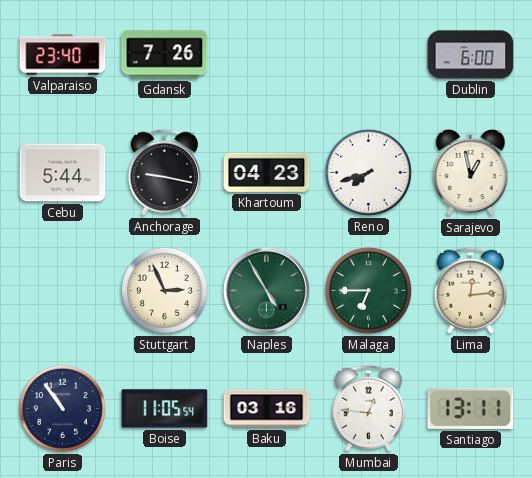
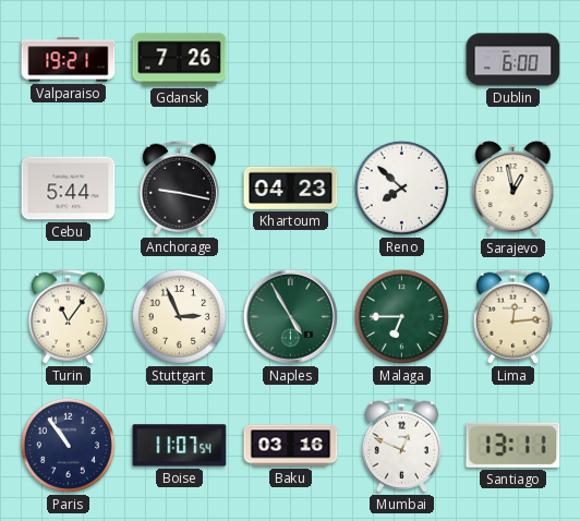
Valparaiso: 23:40 -> 19:21
Reno: 7:42 -> 7:52
Turin: none -> 11:06
Boise: 11:05 -> 11:07
Mumbai: 12:46 -> 12:49
